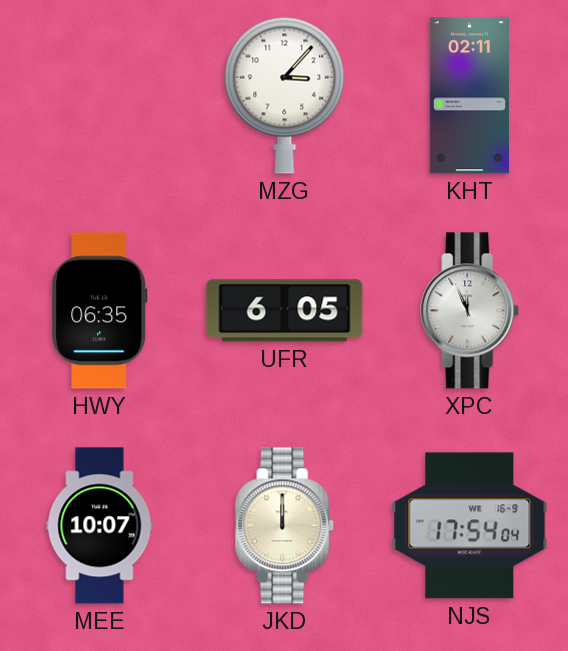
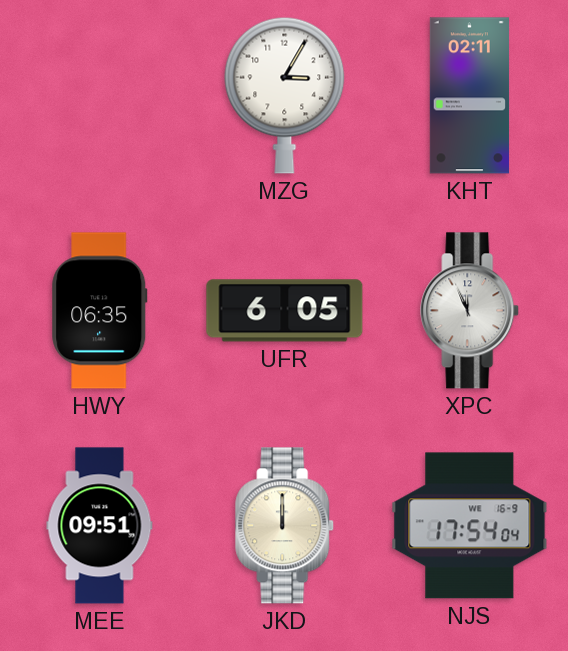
MZG: 3:07 -> 3:05
MEE: 10:07 -> 09:51
